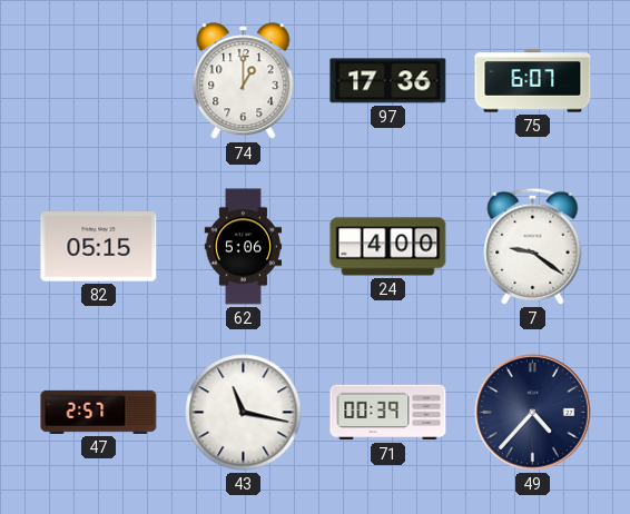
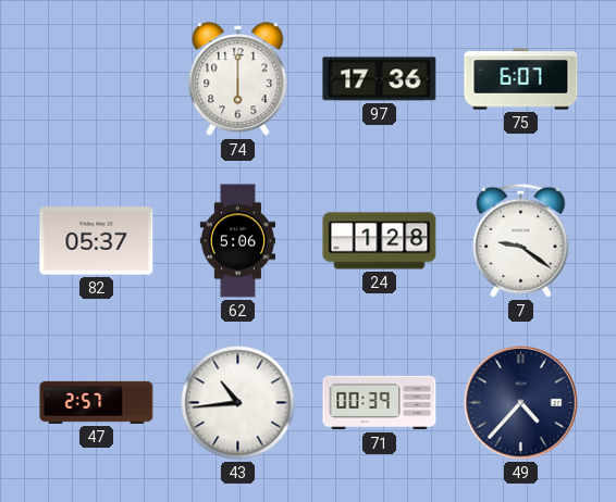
74: 1:00 -> 6:00
82: 05:15 -> 05:37
24: 4:00 -> 1:28
43: 11:17 -> 10:44
